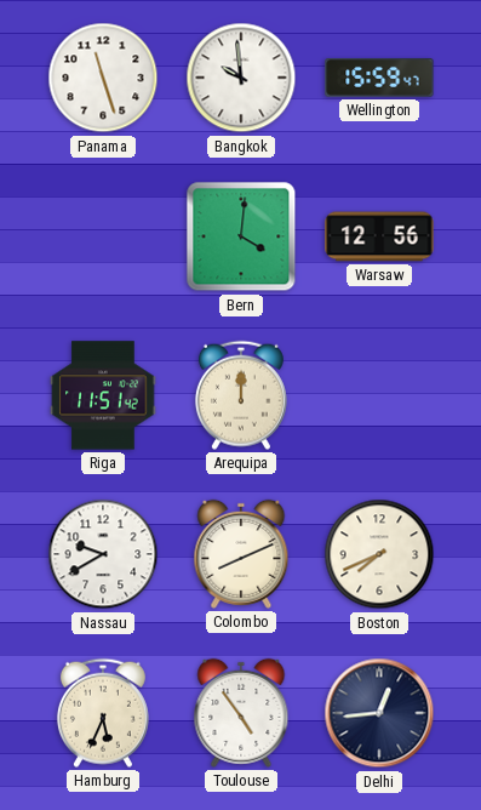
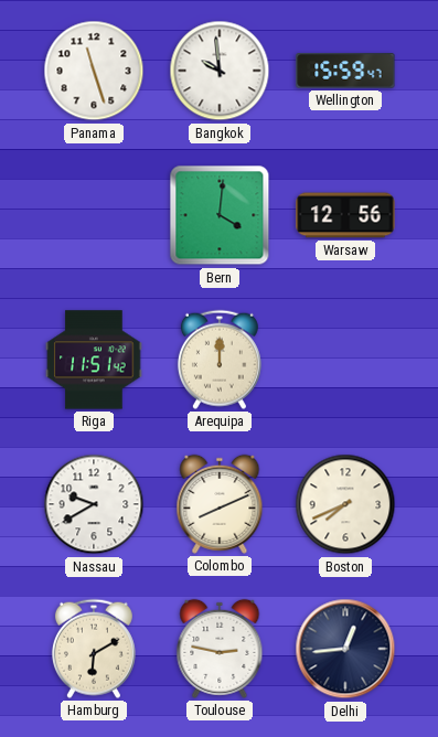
Hamburg: 5:34 -> 6:10
Toulouse: 4:54 -> 2:47
